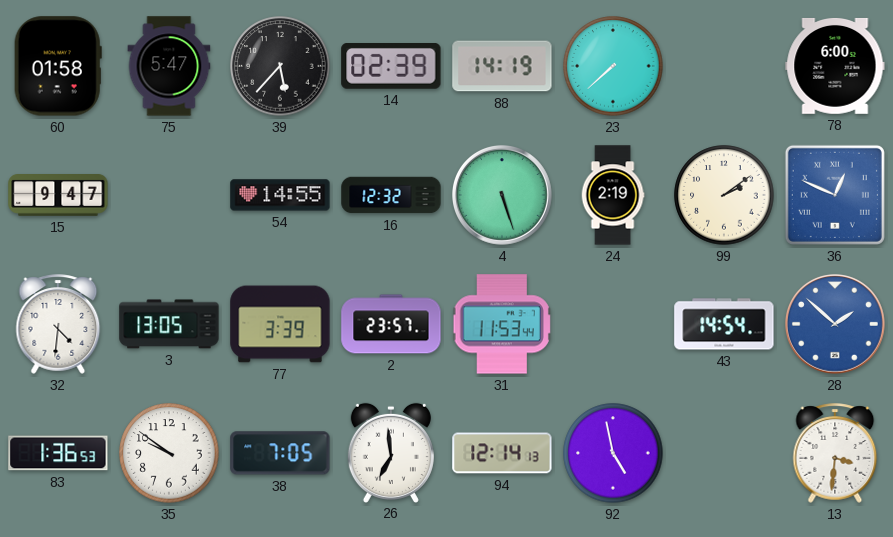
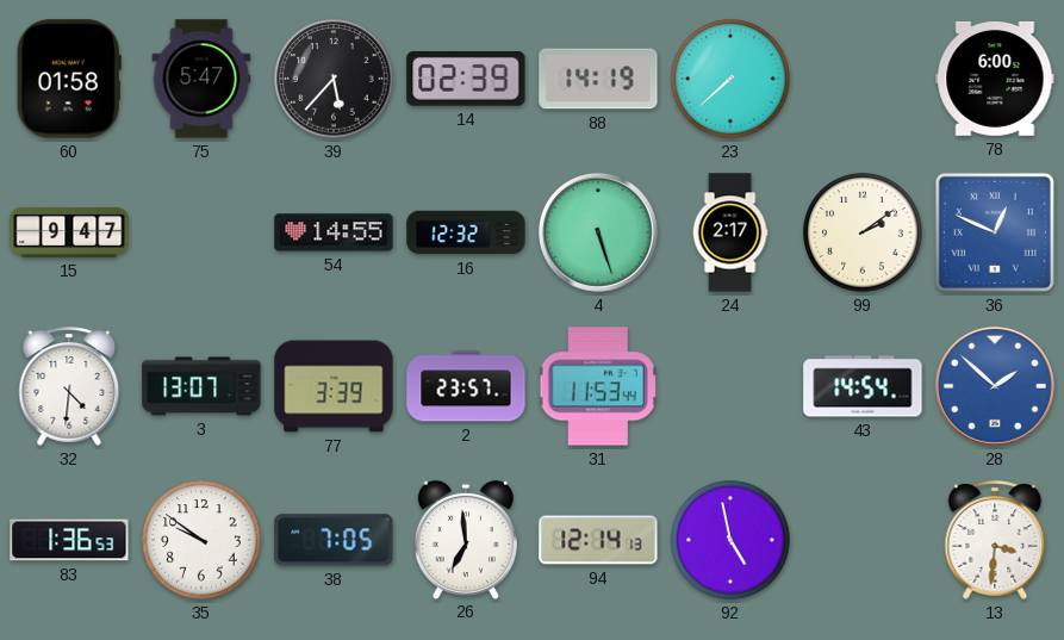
24: 2:19 -> 2:17
3: 13:05 -> 13:07
